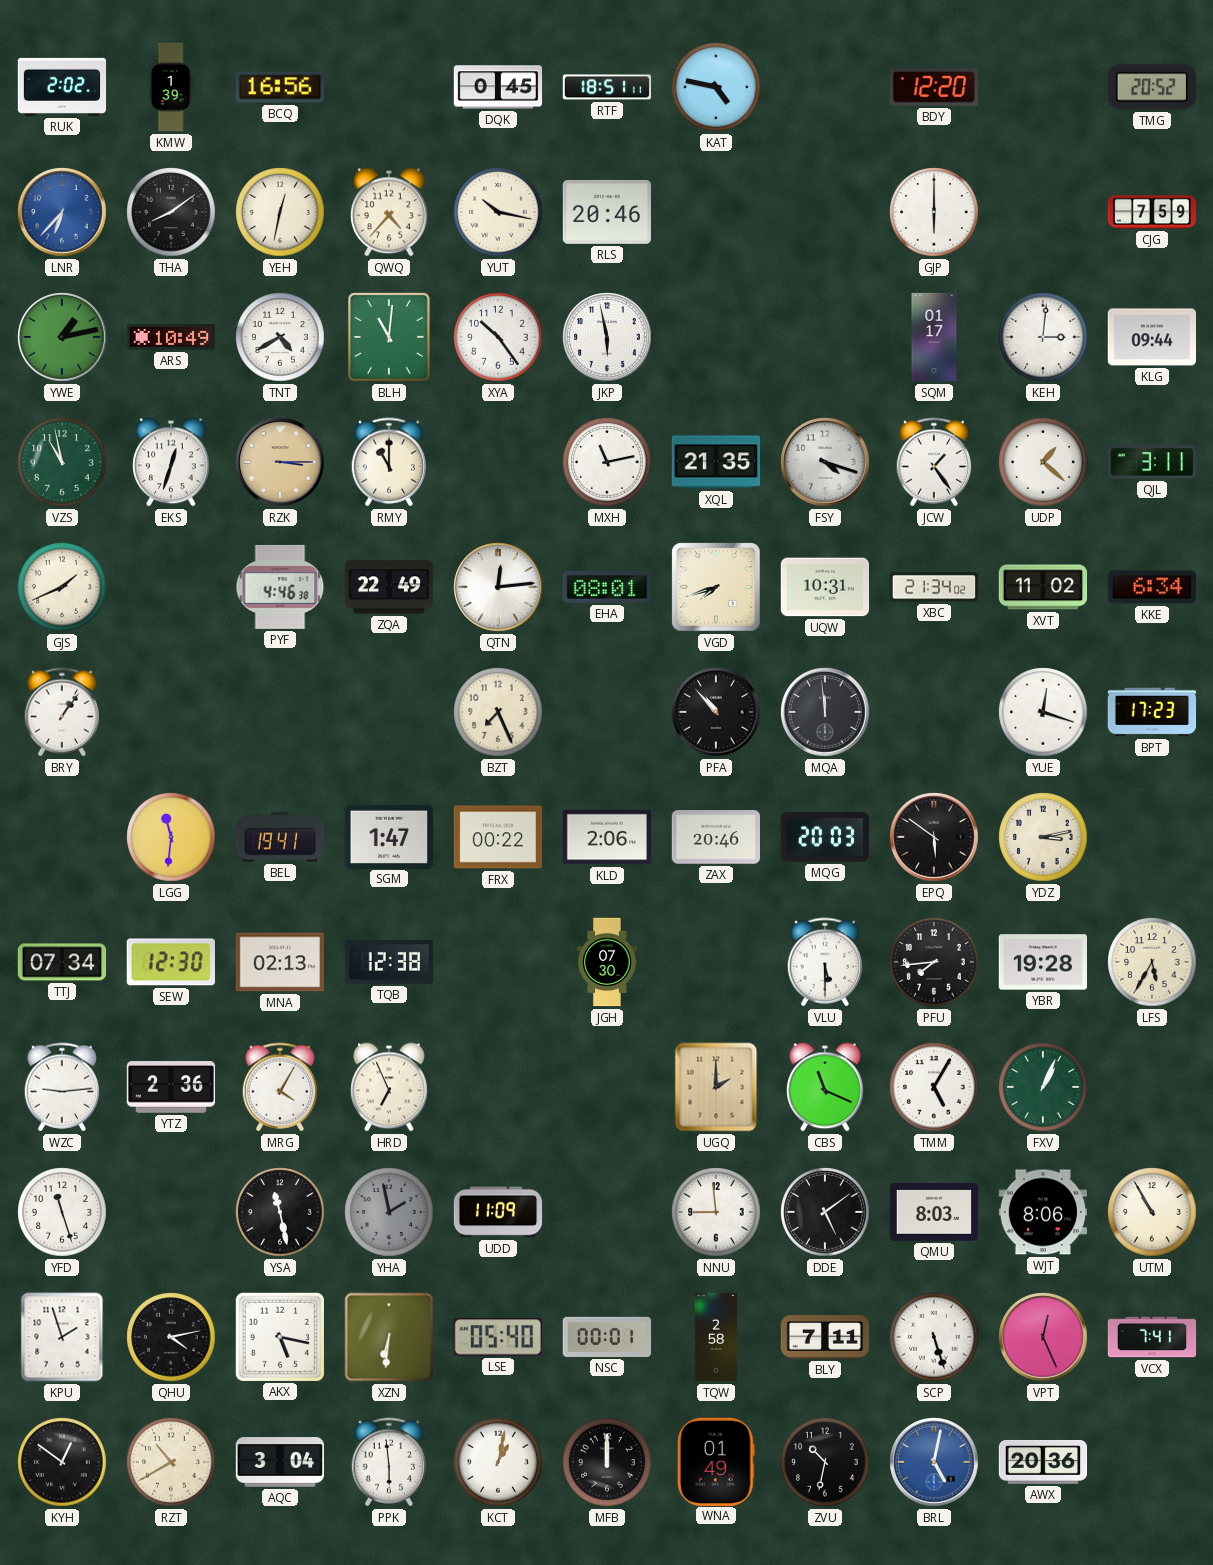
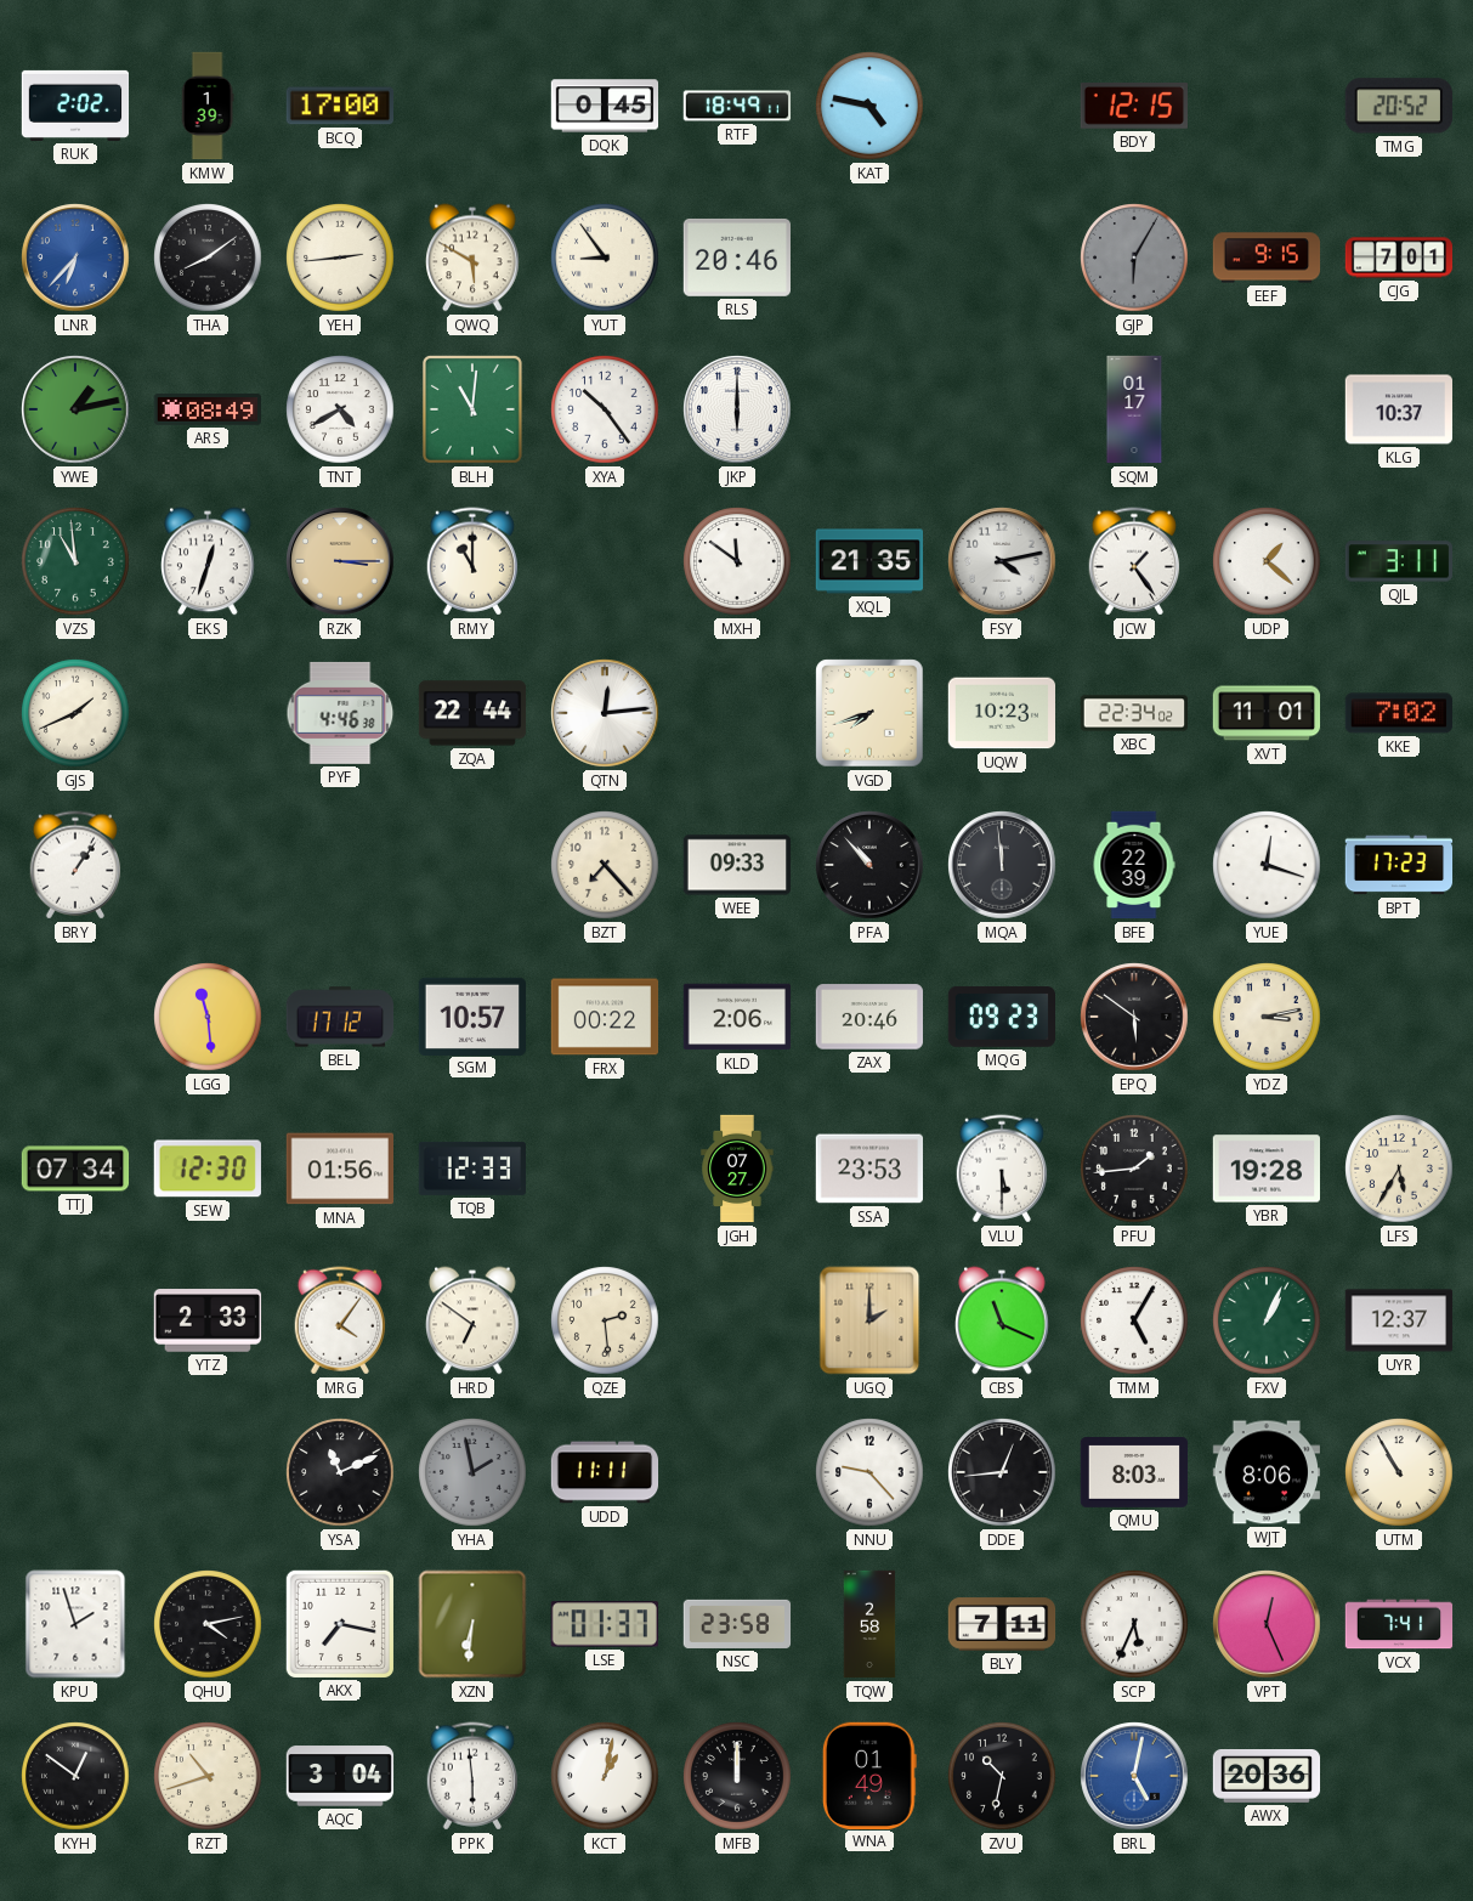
BCQ: 16:56 -> 17:00
RTF: 18:51 -> 18:49
BDY: 12:20 -> 12:15
YEH: 12:32 -> 2:44
QWQ: 4:37 -> 5:50
YUT: 10:17 -> 8:54
GJP: 6:00 -> 6:05
GJP dial: white -> grey
EEF: none -> 9:15
CJG: 7:59 -> 7:01
ARS: 10:49 -> 08:49
JKP: 5:58 -> 6:00
KEH: 3:01 -> none
KLG: 09:44 -> 10:37
VZS: 10:58 -> 10:59
MXH: 11:13 -> 11:51
FSY: 4:18 -> 4:13
ZQA: 22:49 -> 22:44
EHA: 08:01 -> none
UQW: 10:31 -> 10:23
XBC: 21:34 -> 22:34
XVT: 11:02 -> 11:01
KKE: 6:34 -> 7:02
BZT: 7:26 -> 7:23
WEE: none -> 09:33
BFE: none -> 22:39
LGG: 11:31 -> 11:29
BEL: 19:41 -> 17:12
SGM: 1:47 -> 10:57
MQG: 20:03 -> 09:23
MNA: 02:13 -> 01:56
TQB: 12:38 -> 12:33
JGH: 07:30 -> 07:27
SSA: none -> 23:53
PFU: 7:44 -> 1:44
WZC: 9:14 -> none
YTZ: 2:36 -> 2:33
MRG: 4:05 -> 4:06
HRD: 6:56 -> 6:51
QZE: none -> 2:29
UYR: none -> 12:37
YFD: 11:27 -> none
YSA: 11:28 -> 11:11
UDD: 11:09 -> 11:11
NNU: 8:59 -> 9:23
DDE: 5:09 -> 12:44
AKX: 5:17 -> 7:17
LSE: 05:40 -> 01:37
NSC: 00:01 -> 23:58
SCP: 5:27 -> 5:34
RZT: 10:40 -> 10:42
